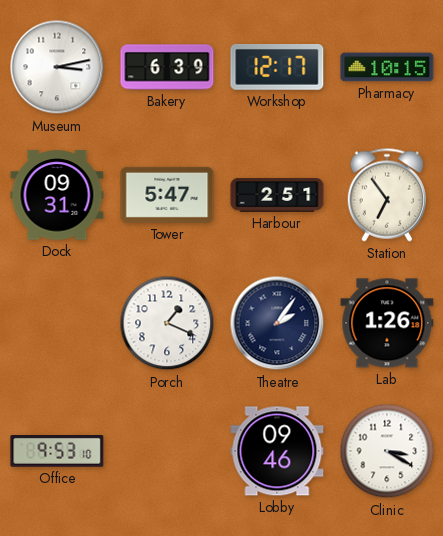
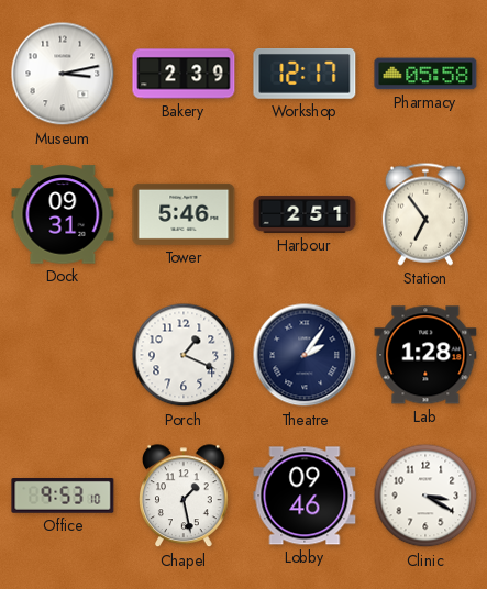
Bakery: 6:39 -> 2:39
Pharmacy: 10:15 -> 05:58
Tower: 5:47 -> 5:46
Lab: 1:26 -> 1:28
Chapel: none -> 1:28
